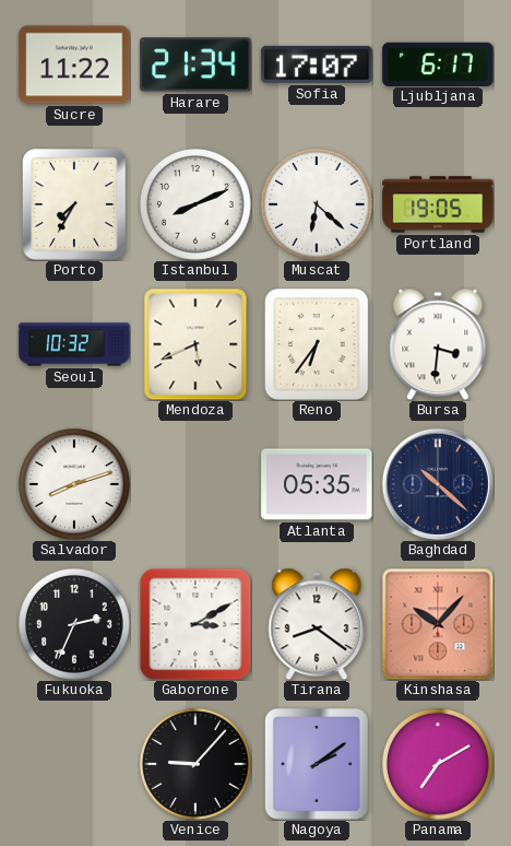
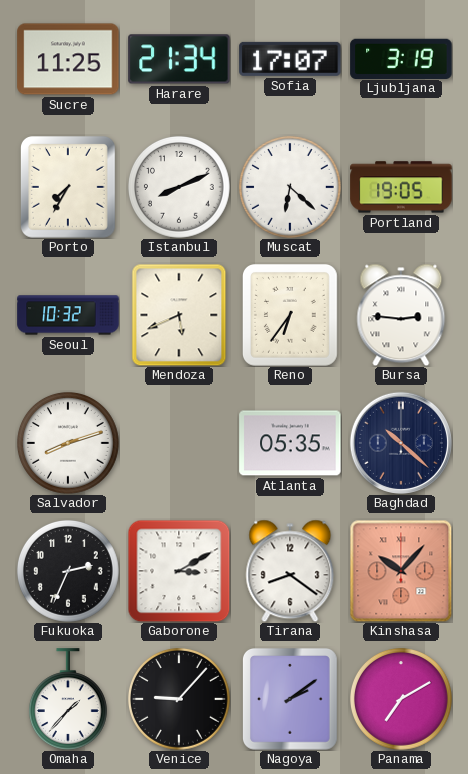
Sucre: 11:22 -> 11:25
Ljubljana: 6:17 -> 3:19
Bursa: 3:31 -> 2:46
Omaha: none -> 1:37
